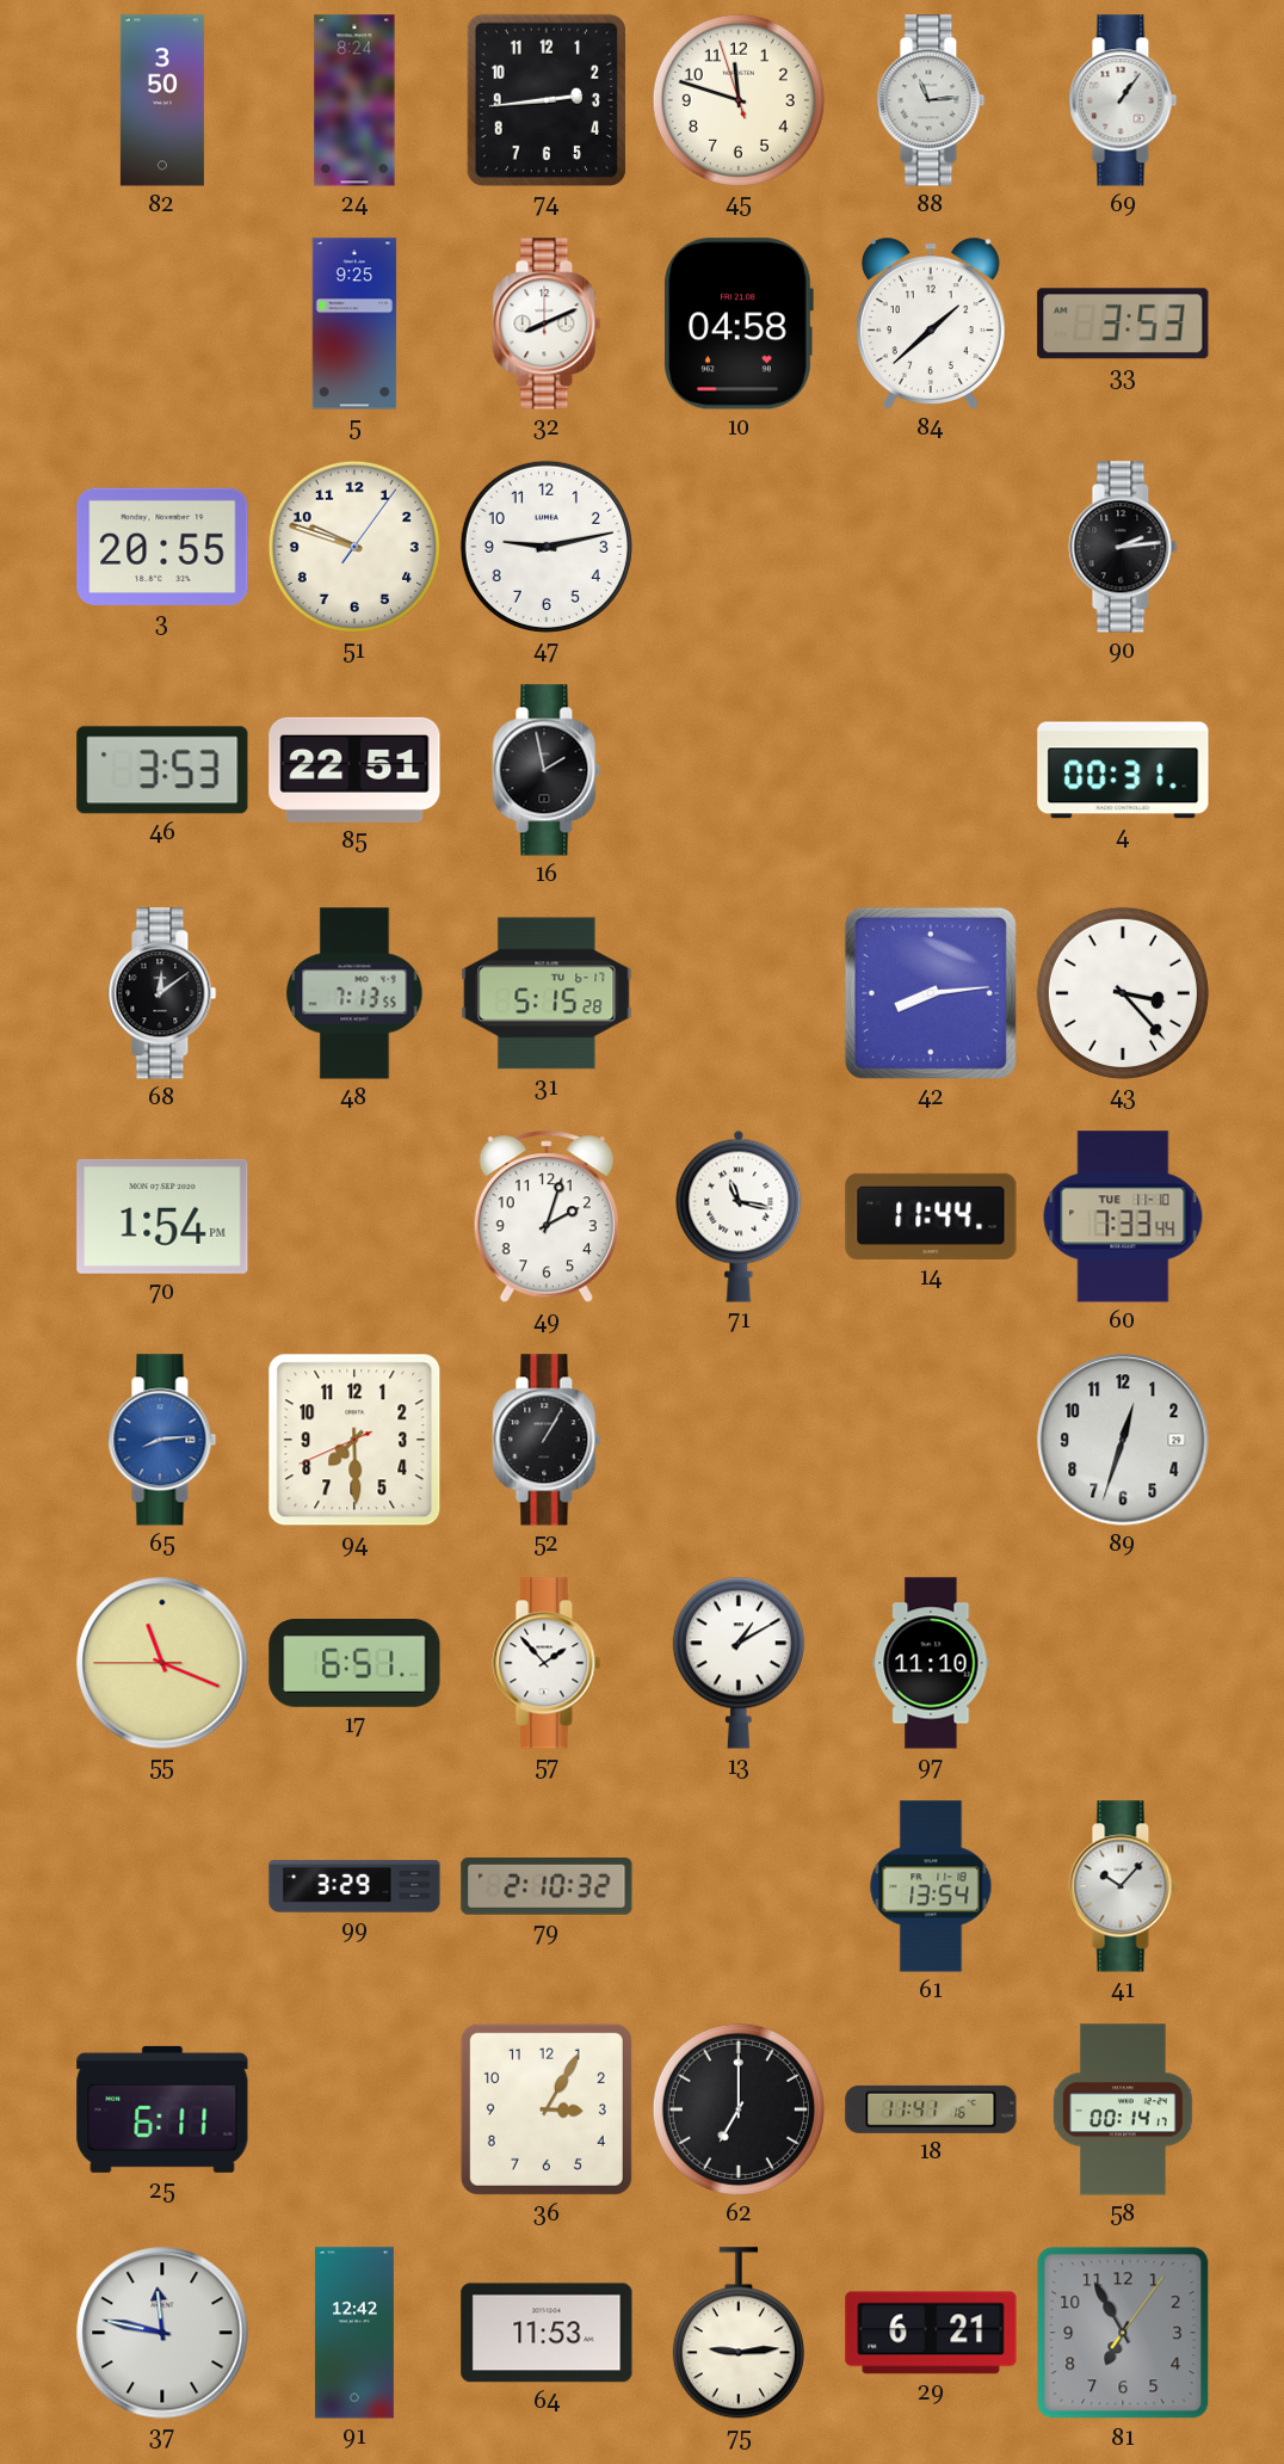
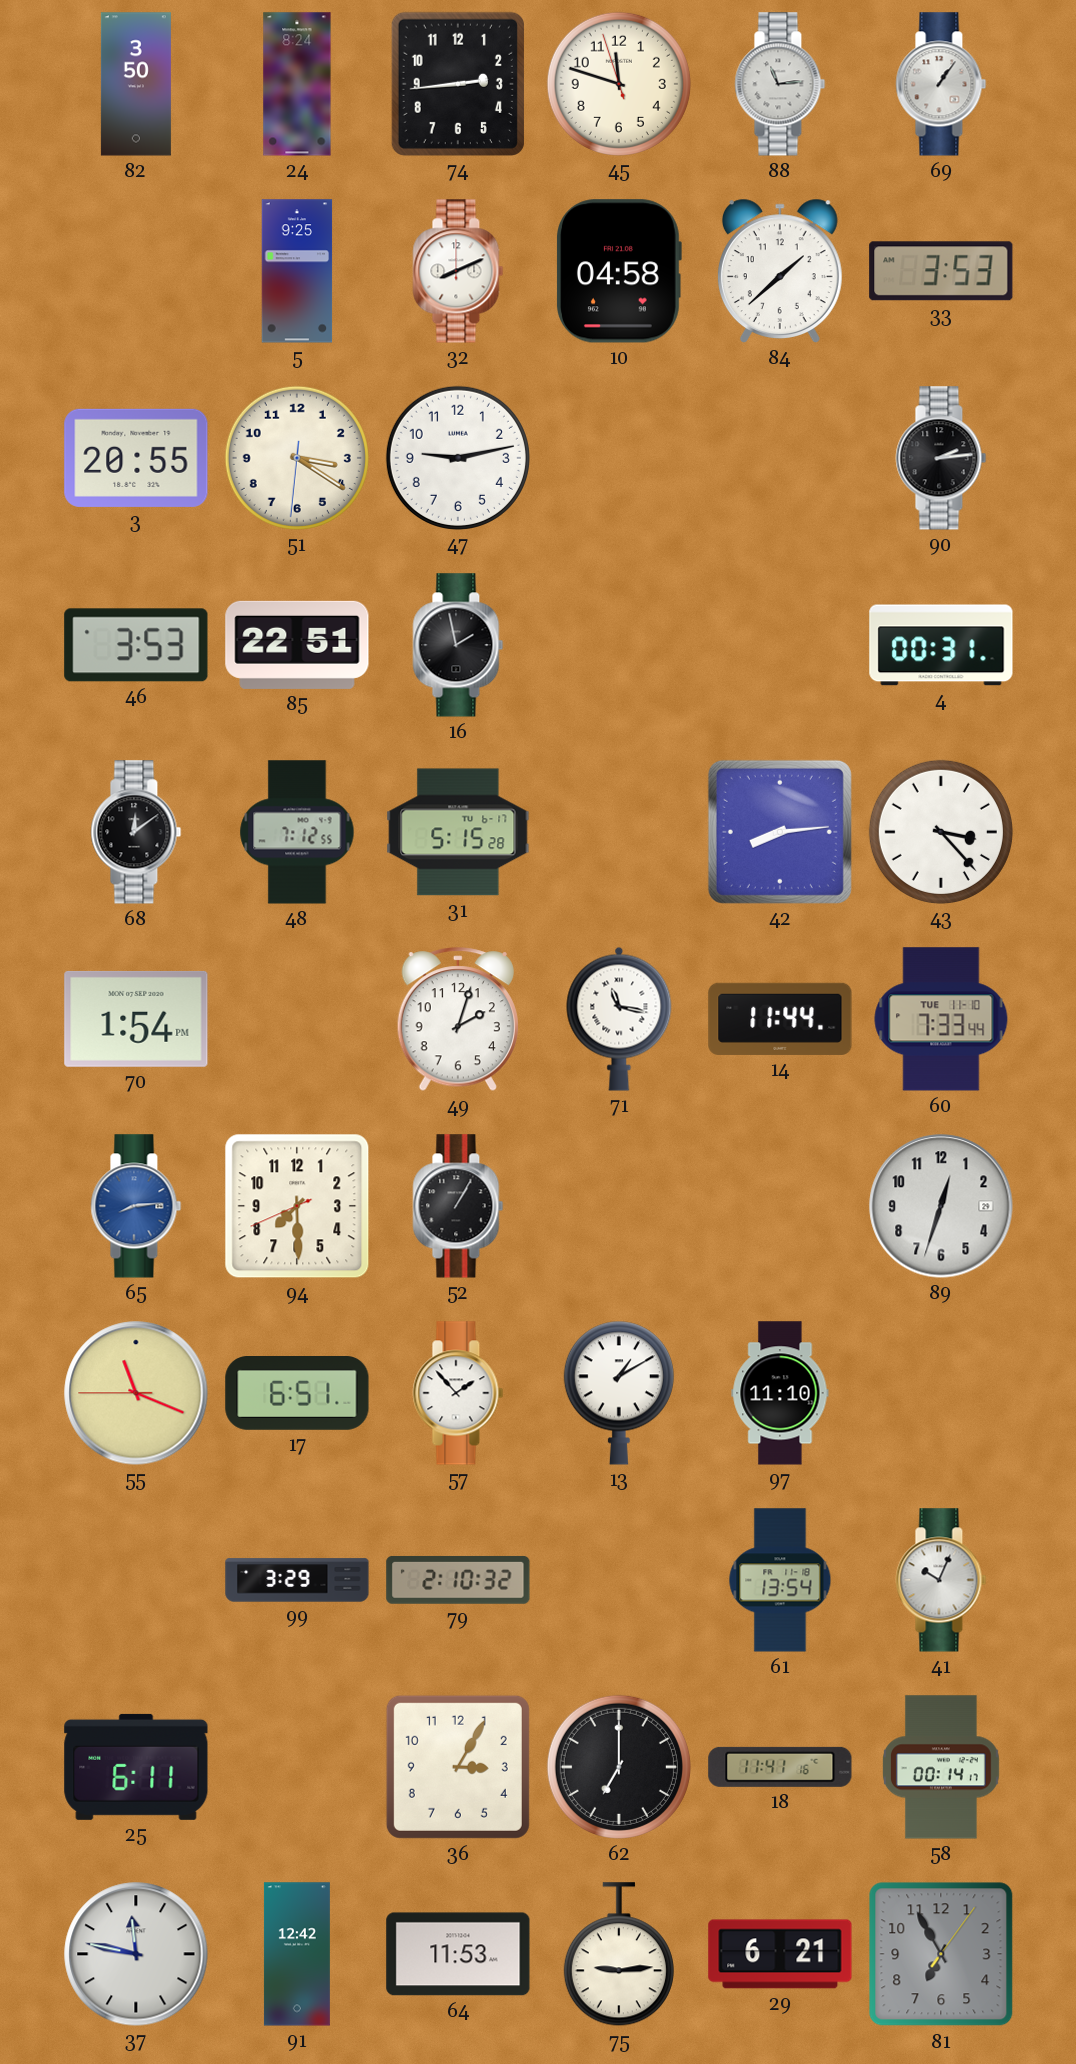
51: 9:48 -> 3:20
48: 7:13 -> 7:12
41: 10:07 -> 10:04
